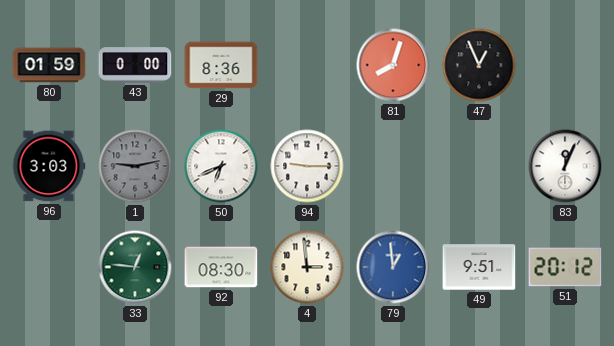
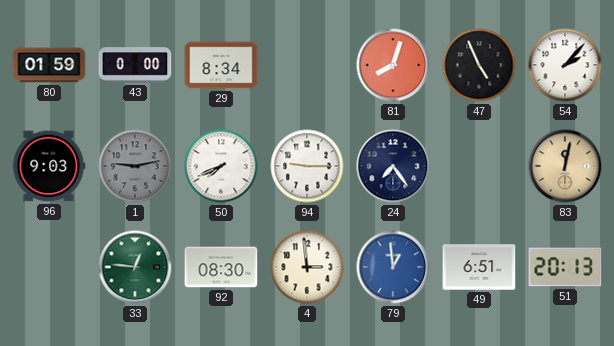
29: 8:36 -> 8:34
47: 12:56 -> 4:56
54: none -> 2:07
96: 3:03 -> 9:03
50: 6:41 -> 7:41
24: none -> 7:24
83: 12:04 -> 12:02
83 dial: white -> champagne
49: 9:51 -> 6:51
51: 20:12 -> 20:13
